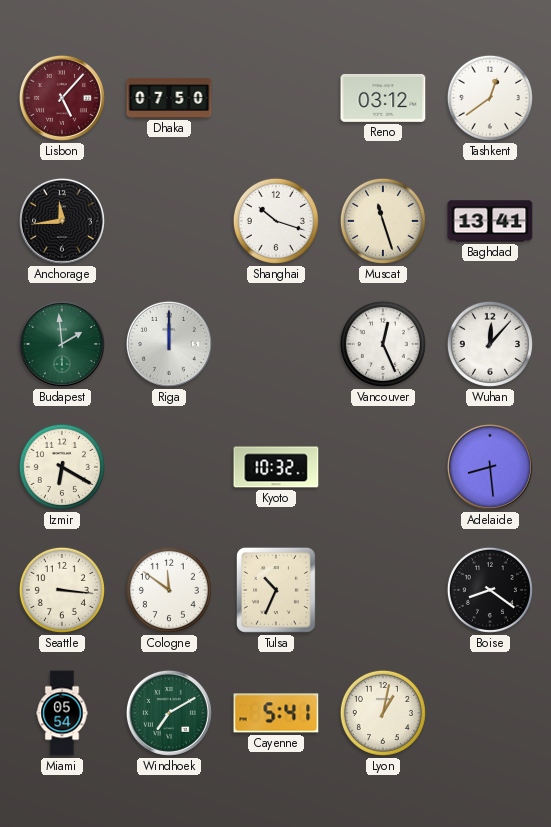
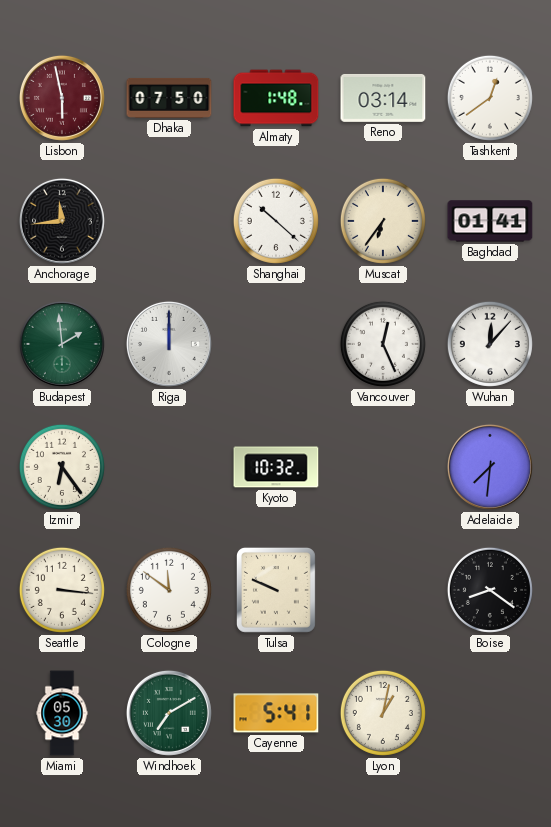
Lisbon: 5:07 -> 5:58
Almaty: none -> 1:48
Reno: 03:12 -> 03:14
Shanghai: 10:18 -> 10:22
Muscat: 11:27 -> 6:36
Baghdad: 13:41 -> 01:41
Izmir: 6:20 -> 6:24
Adelaide: 8:29 -> 7:31
Tulsa: 10:34 -> 9:49
Miami: 05:54 -> 05:30
